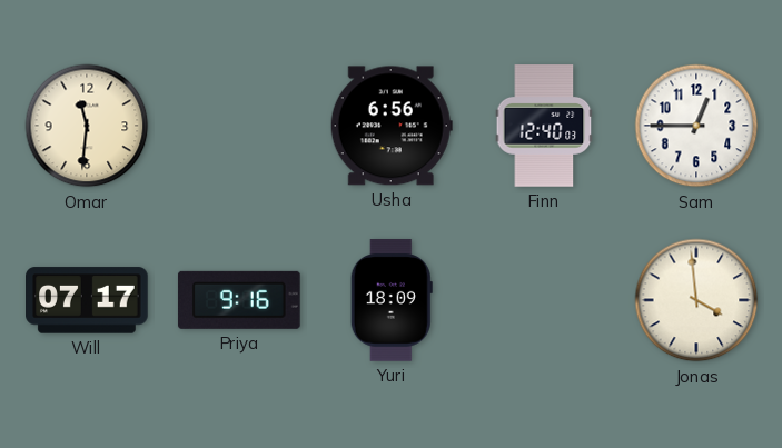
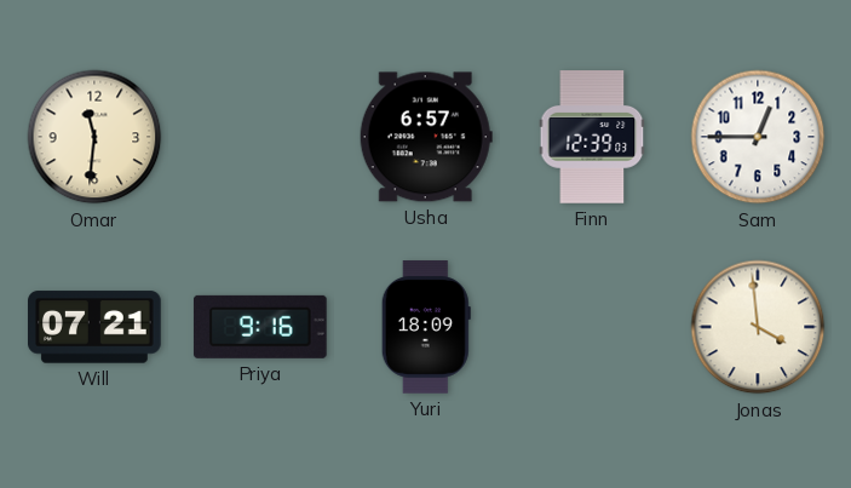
Usha: 6:56 -> 6:57
Finn: 12:40 -> 12:39
Will: 07:17 -> 07:21
